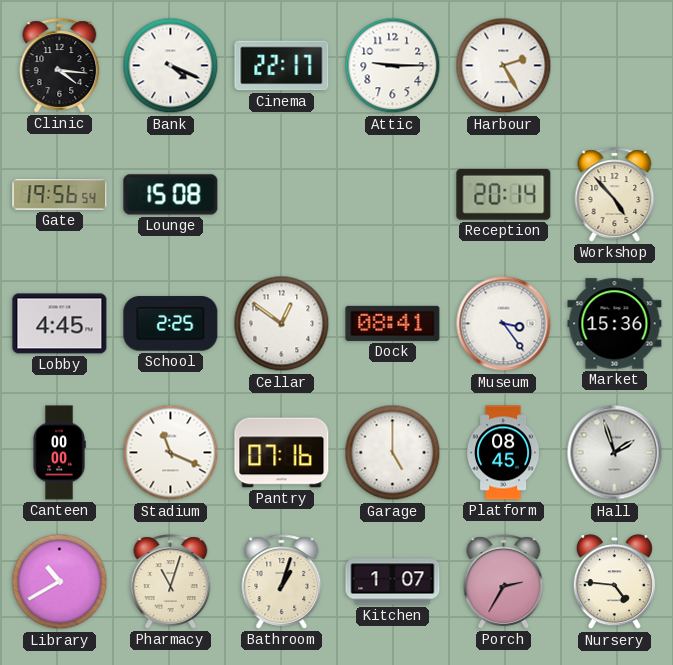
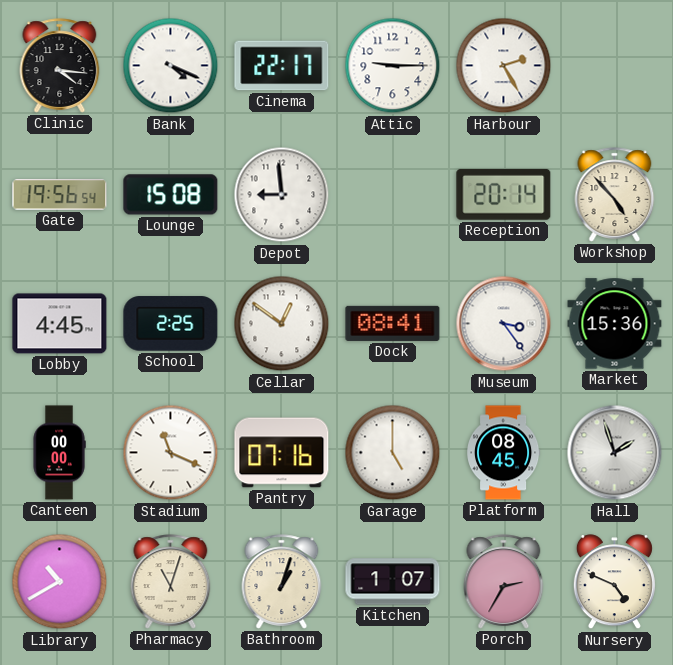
Depot: none -> 8:59
Nursery: 4:46 -> 4:49
